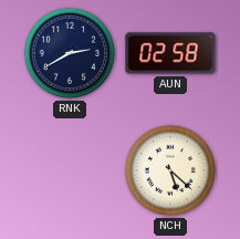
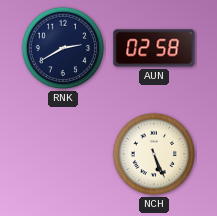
NCH: 5:22 -> 5:26
